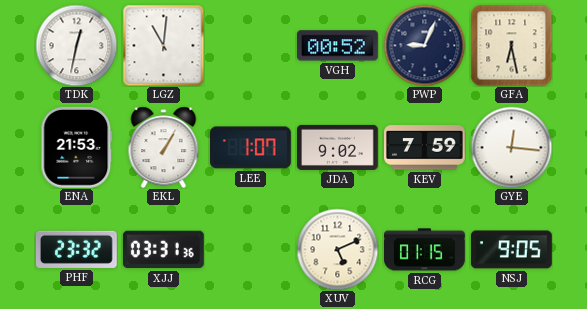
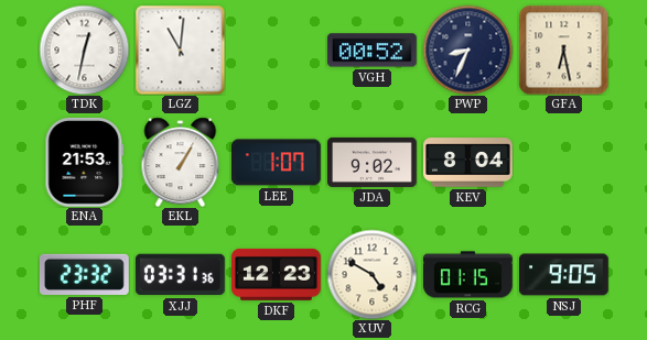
PWP: 9:04 -> 8:34
KEV: 7:59 -> 8:04
GYE: 12:16 -> none
DKF: none -> 12:23
XUV: 5:11 -> 4:50
